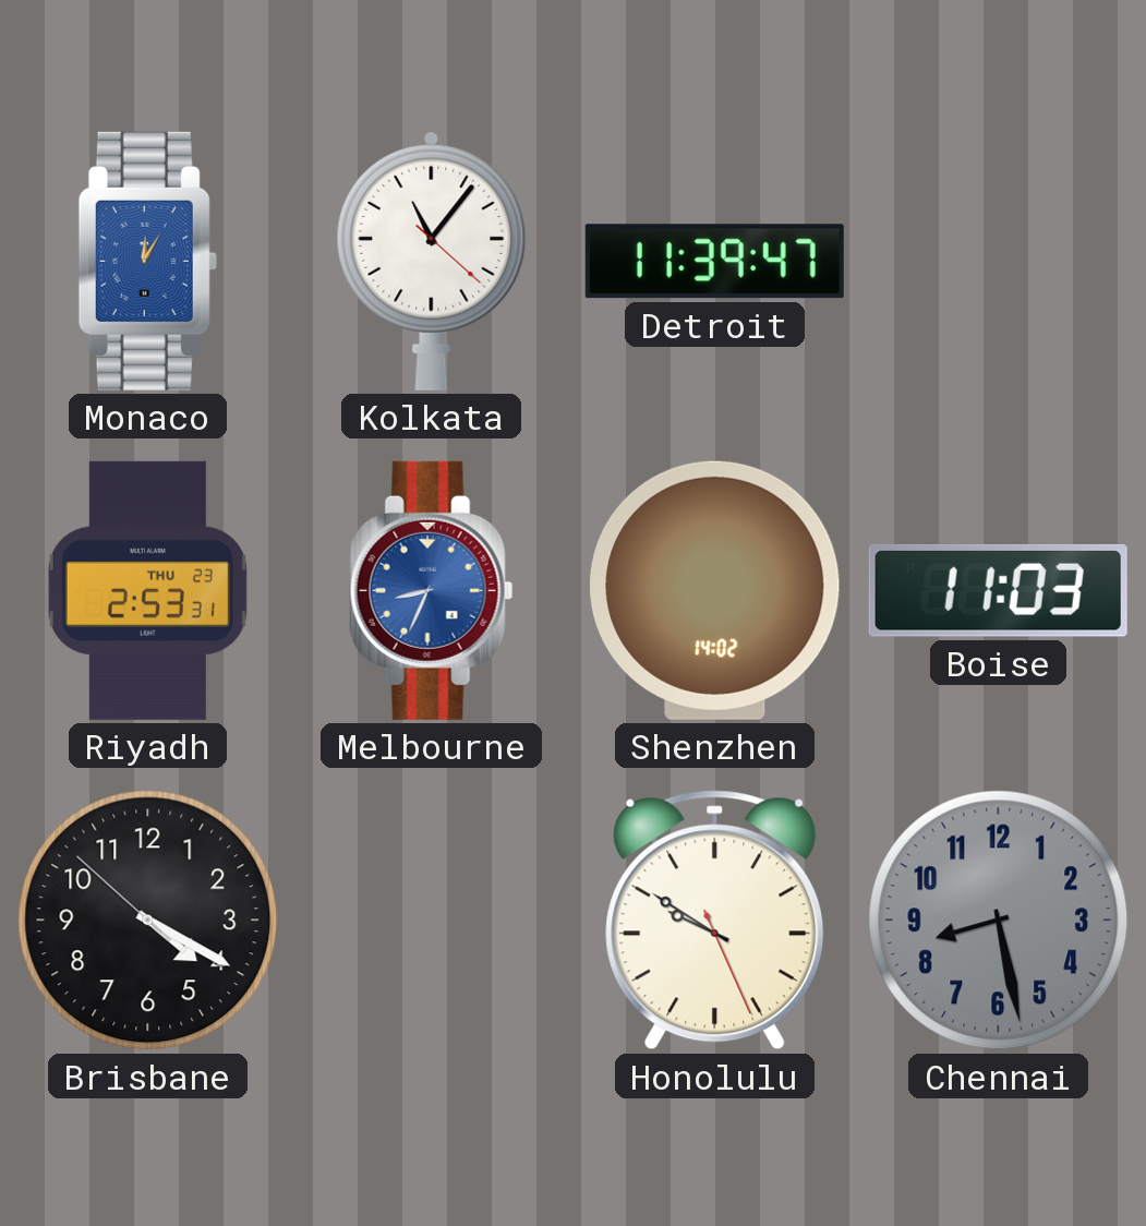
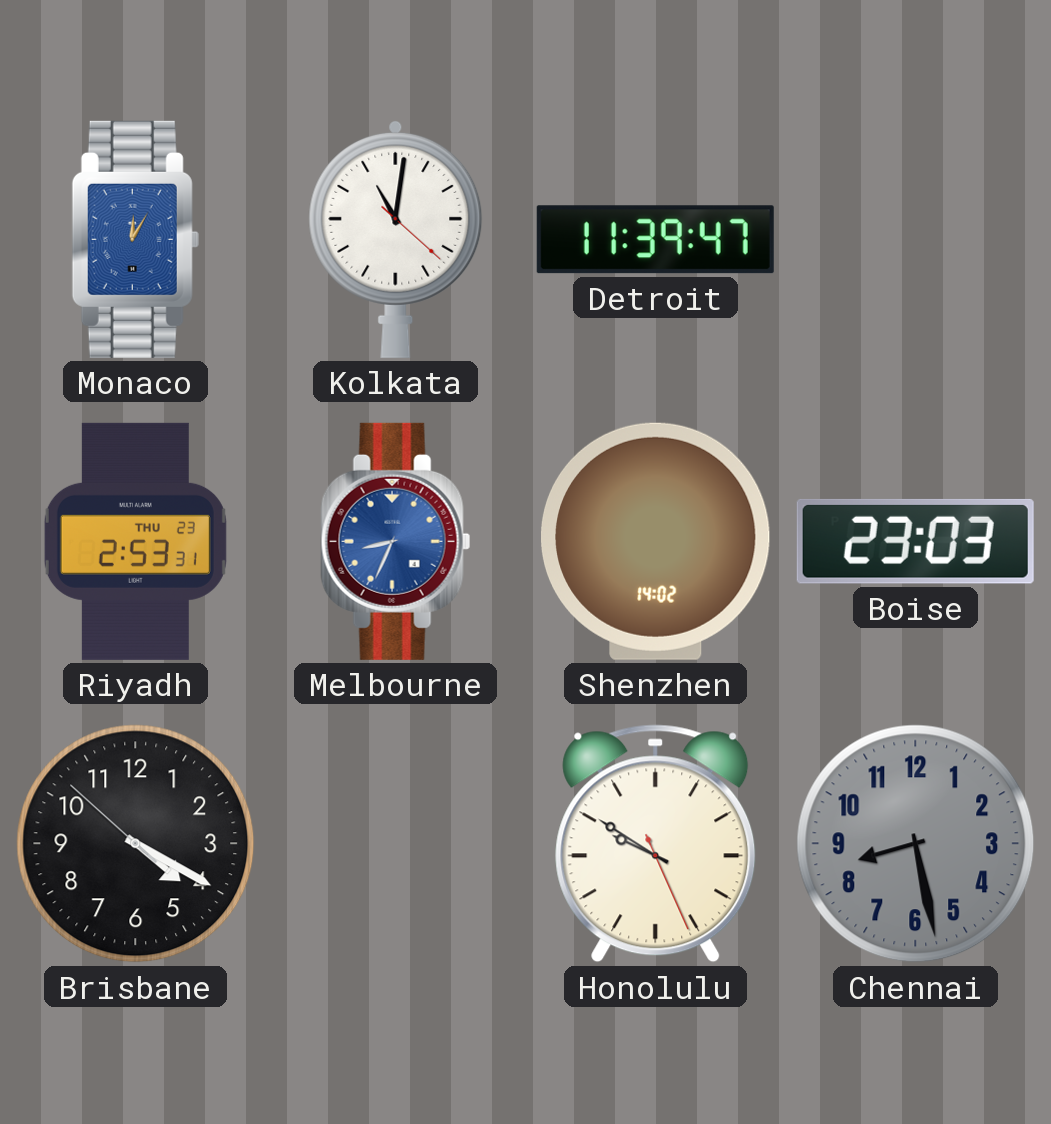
Kolkata: 11:06 -> 11:01
Boise: 11:03 -> 23:03
